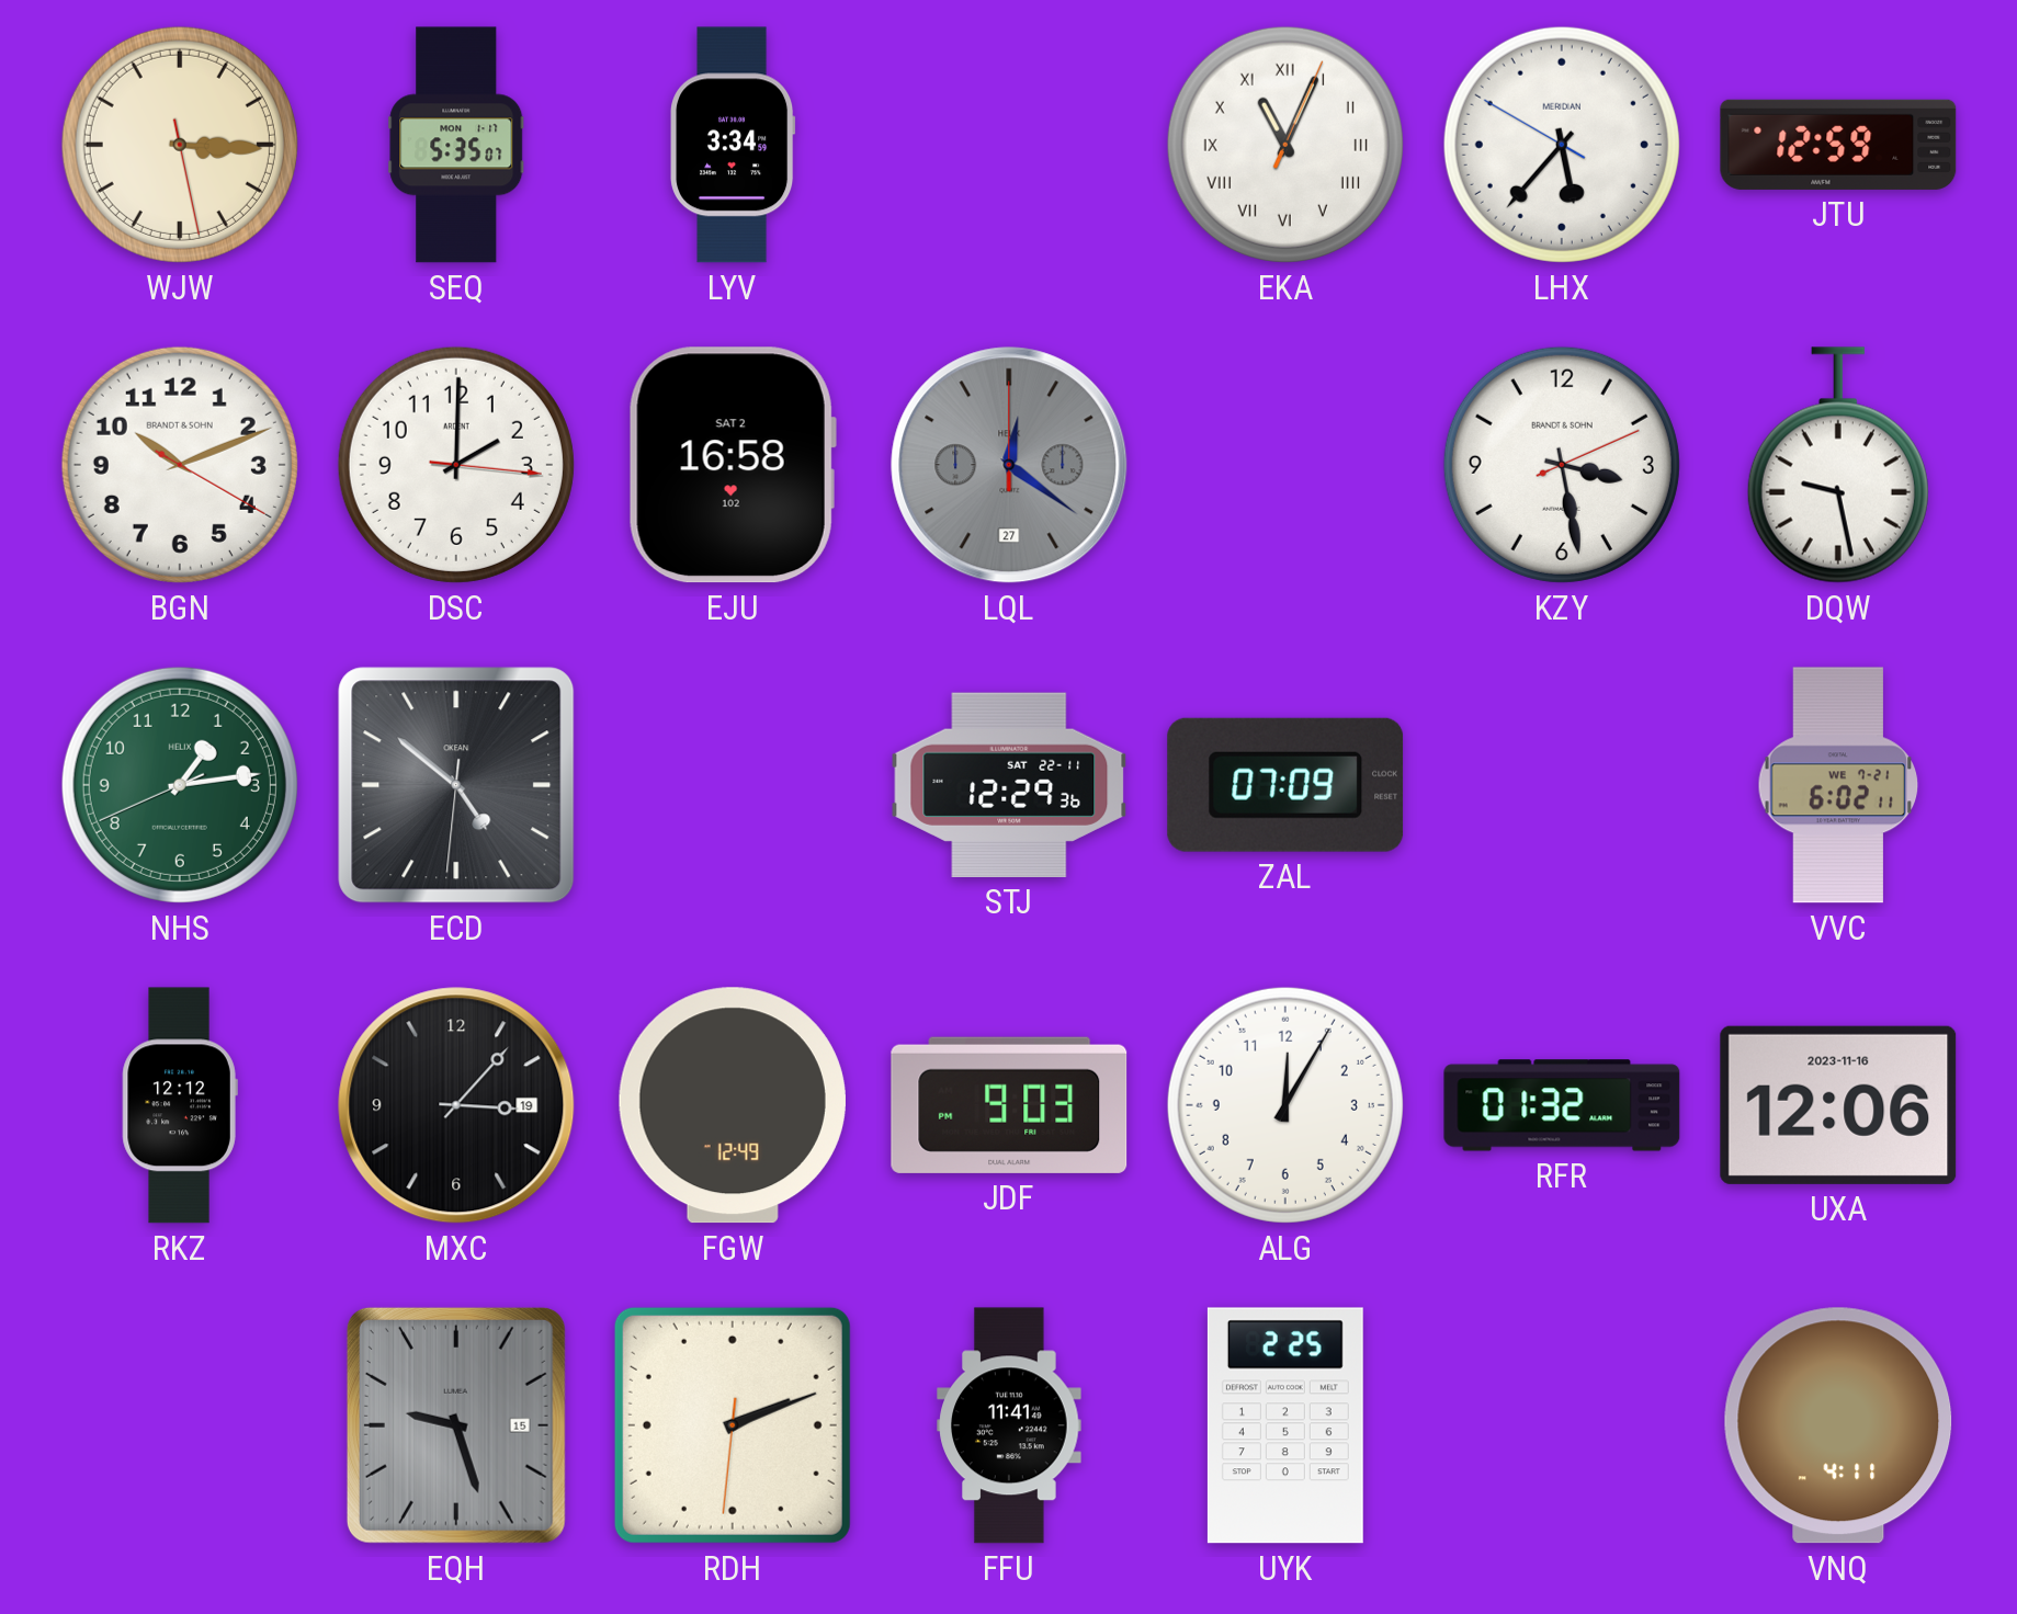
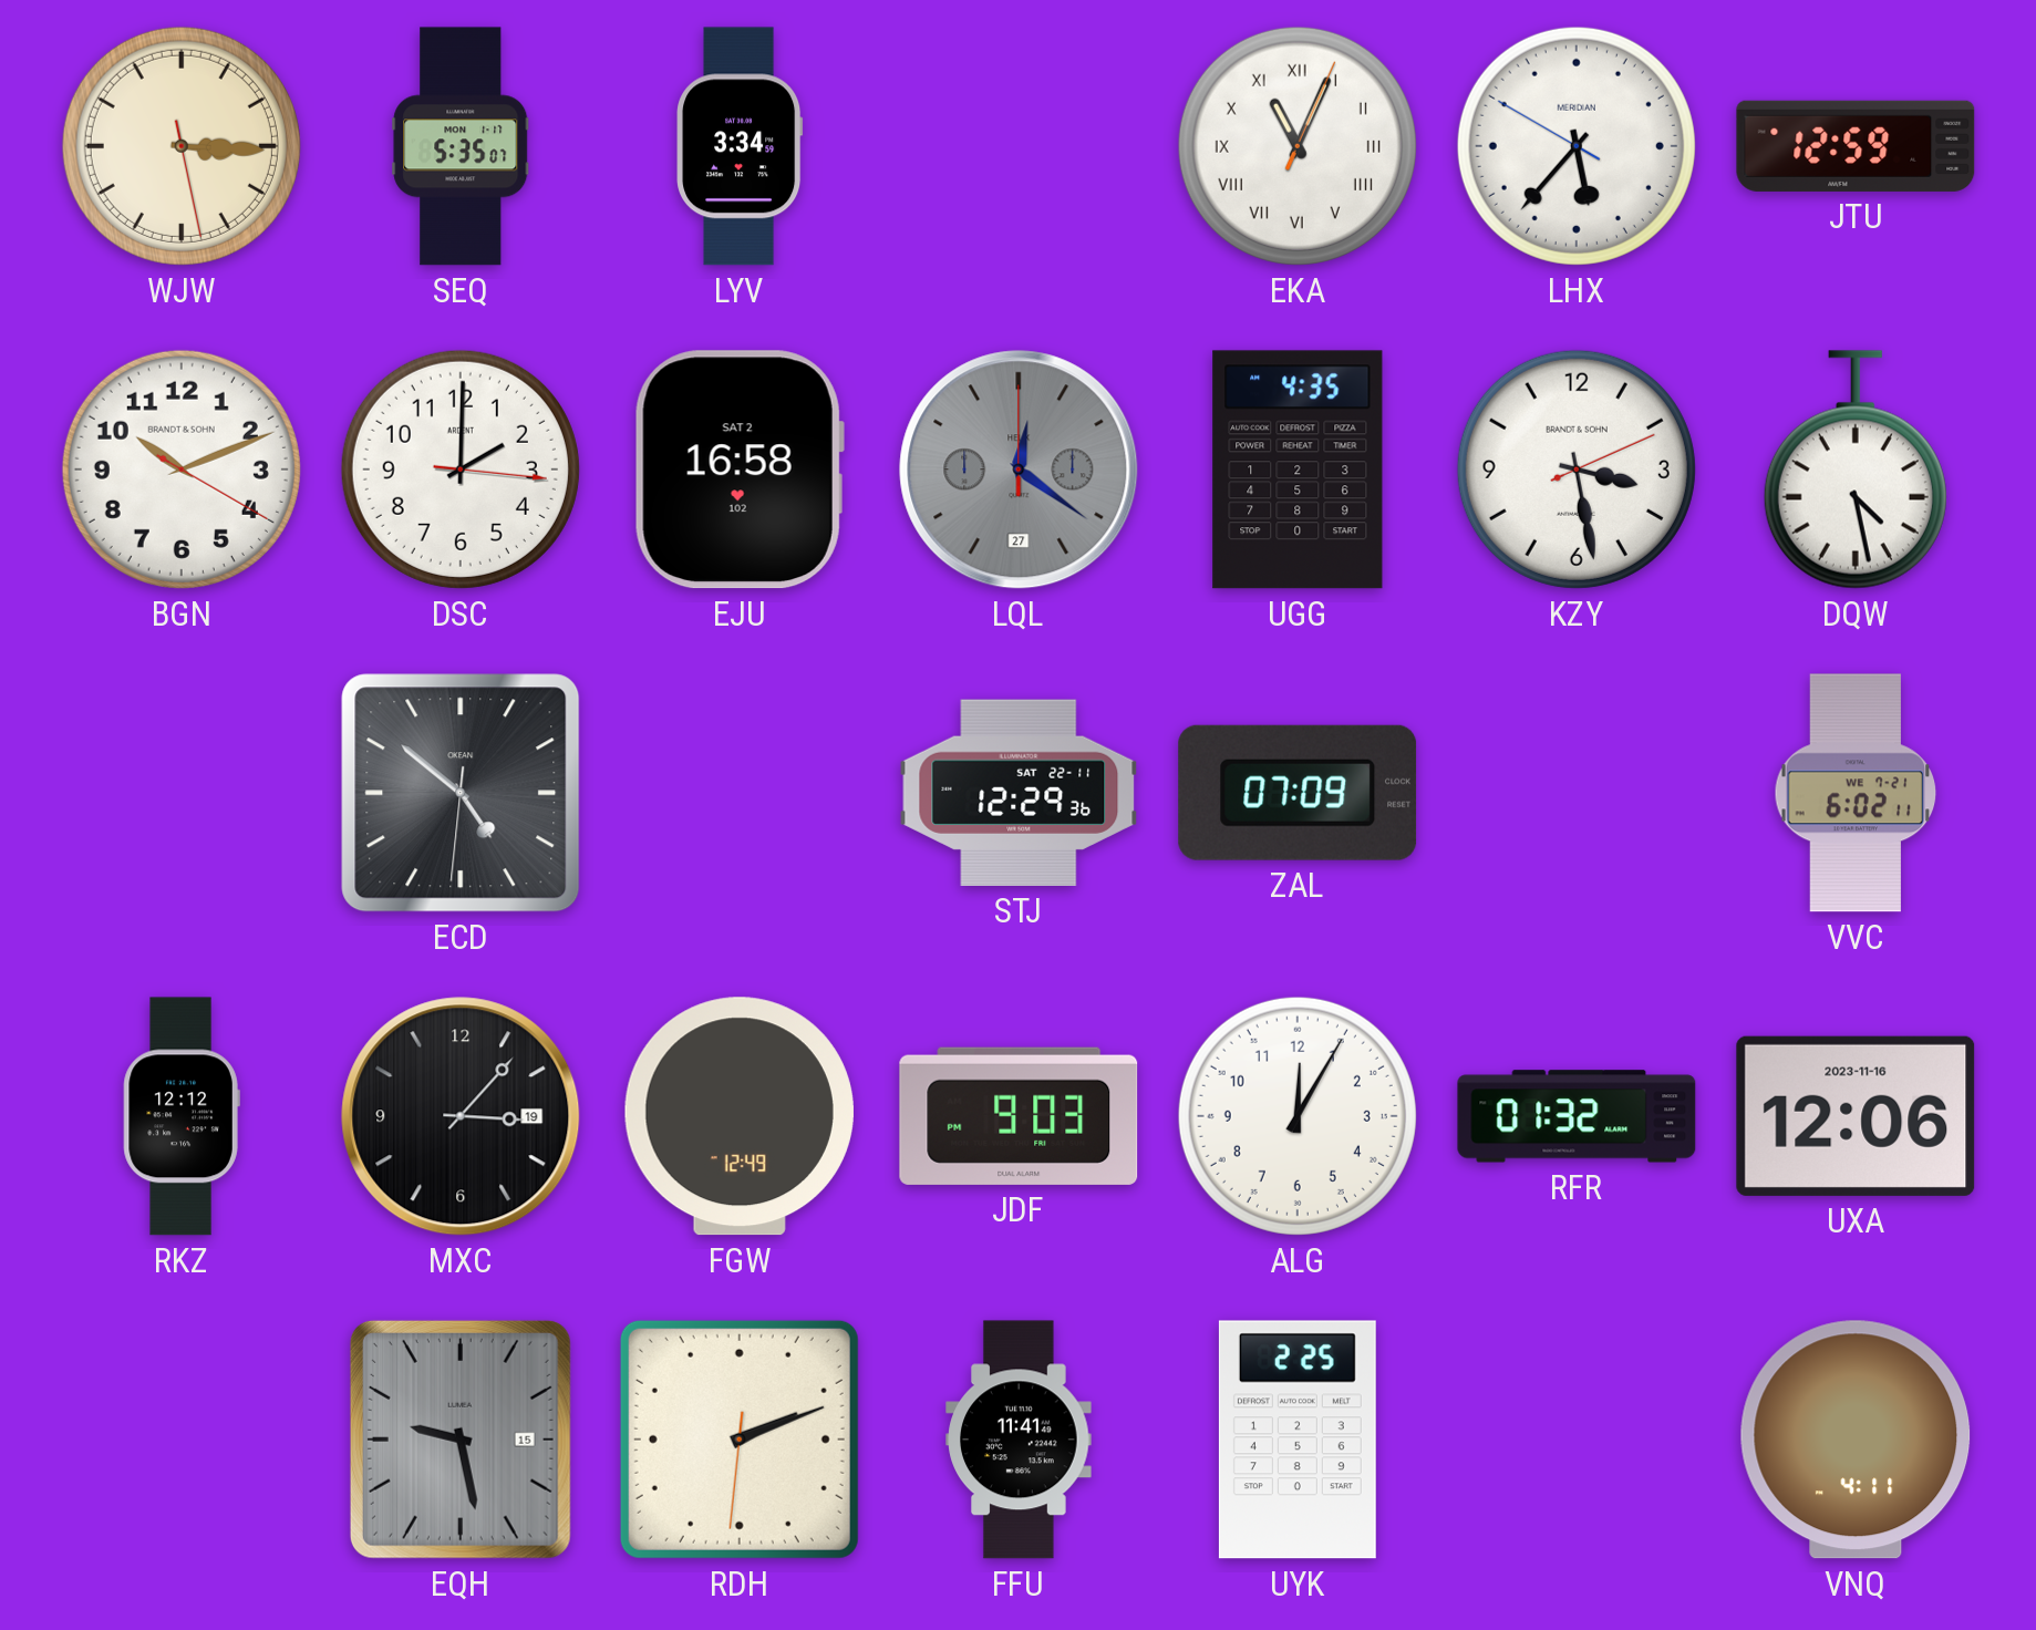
UGG: none -> 4:35
DQW: 9:28 -> 4:28
NHS: 1:13 -> none
EQH: 9:27 -> 9:28
